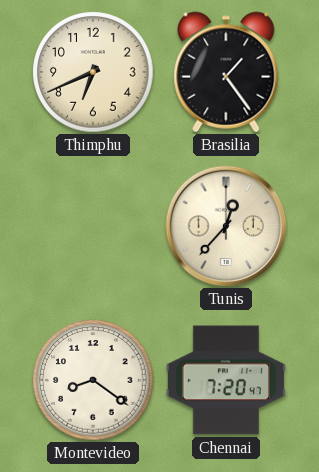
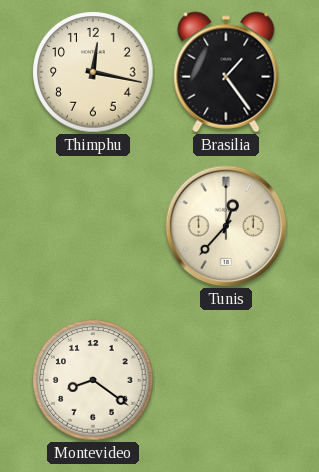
Thimphu: 6:41 -> 12:17
Chennai: 7:20 -> none
